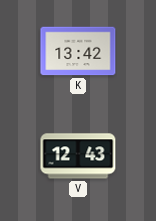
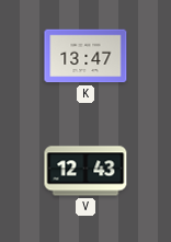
K: 13:42 -> 13:47
